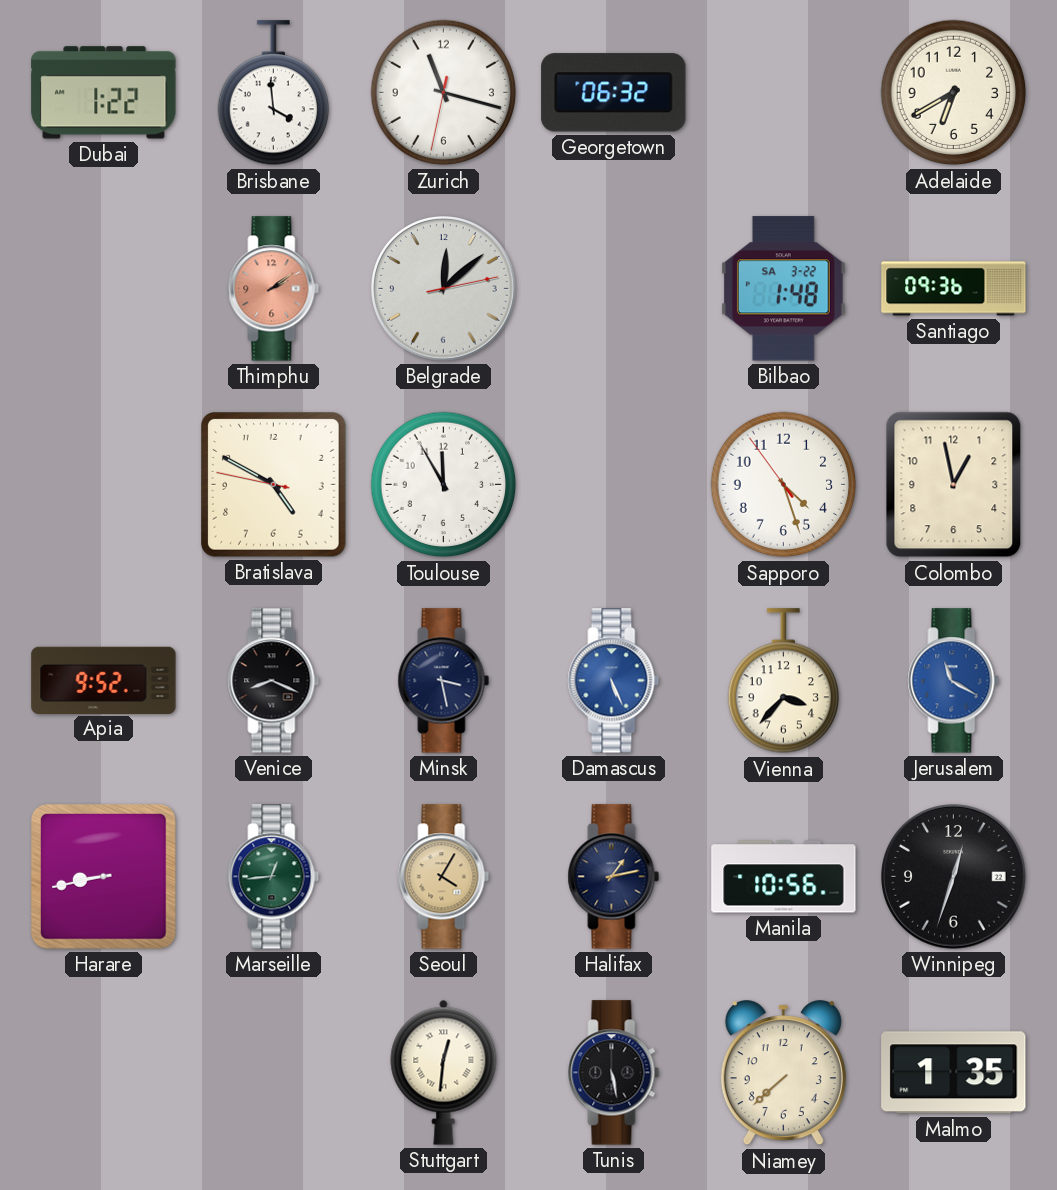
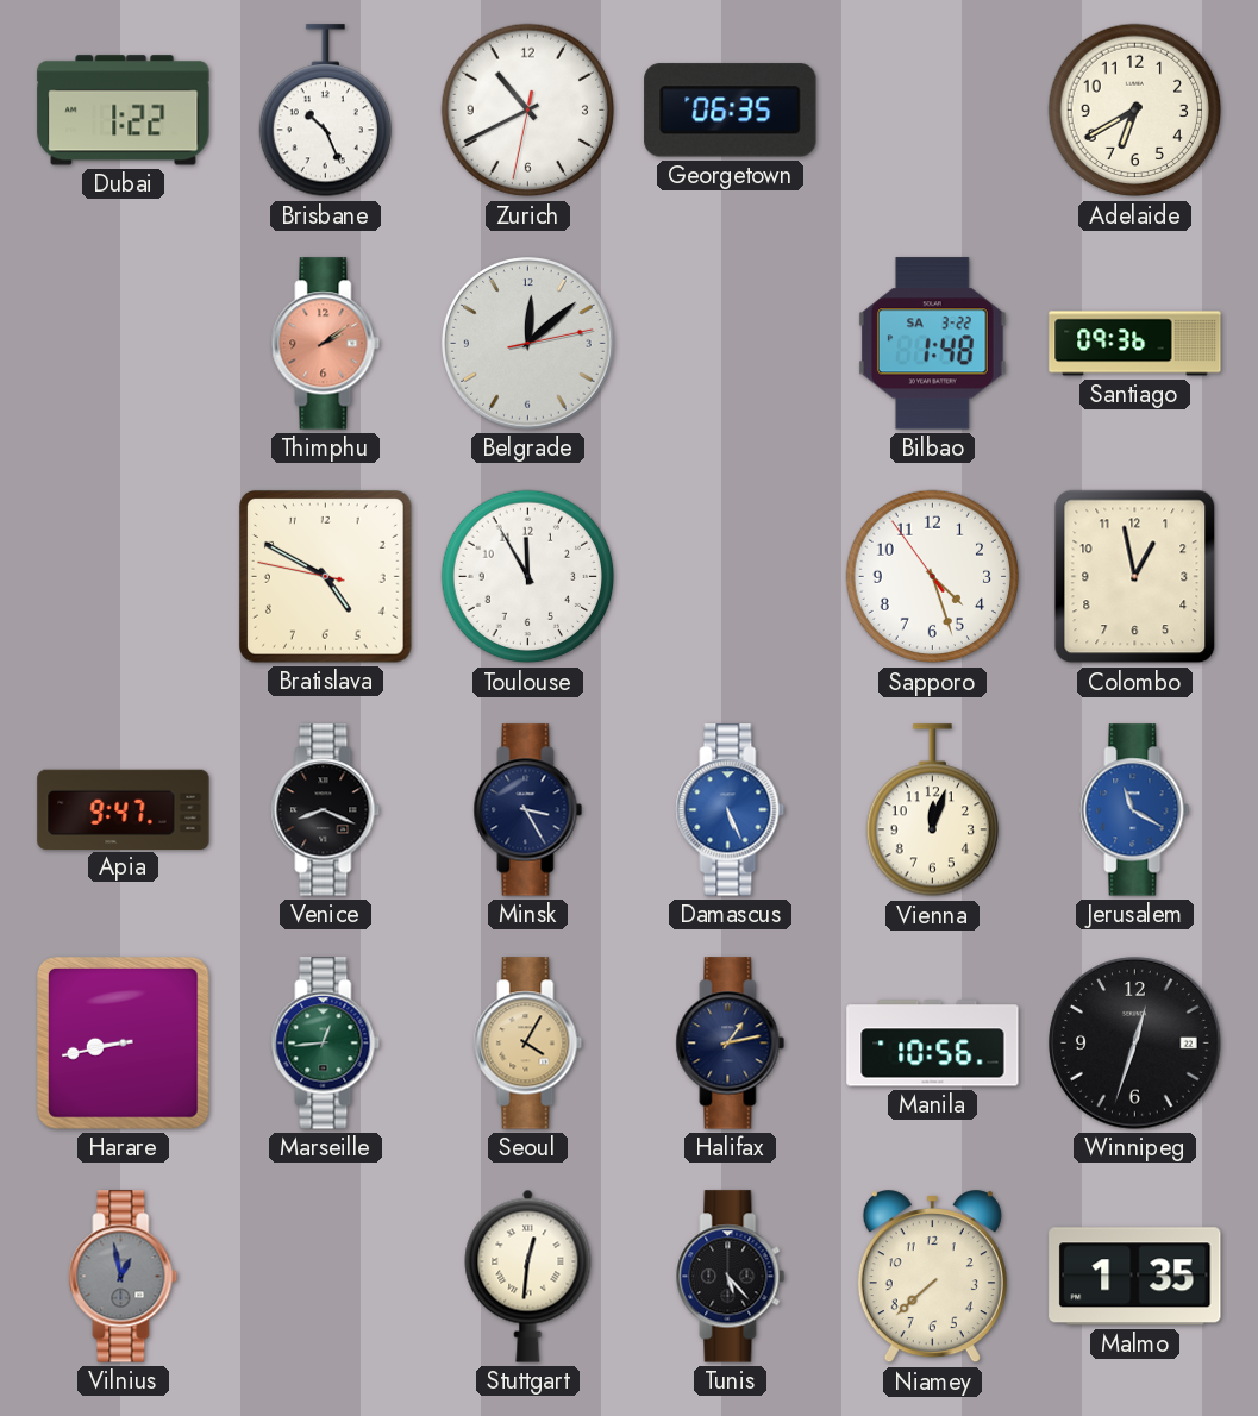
Brisbane: 3:59 -> 10:26
Zurich: 11:17 -> 10:40
Georgetown: 06:32 -> 06:35
Apia: 9:52 -> 9:47
Minsk: 3:28 -> 3:25
Vienna: 3:37 -> 12:03
Vilnius: none -> 12:58
Tunis: 5:28 -> 5:23
